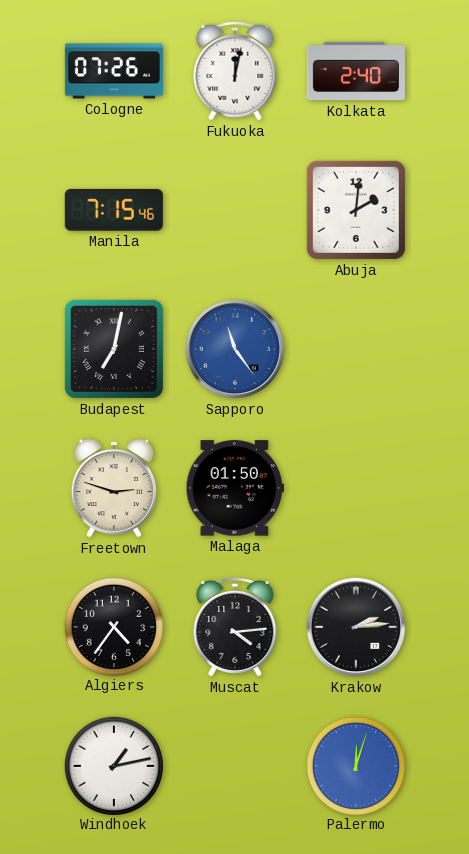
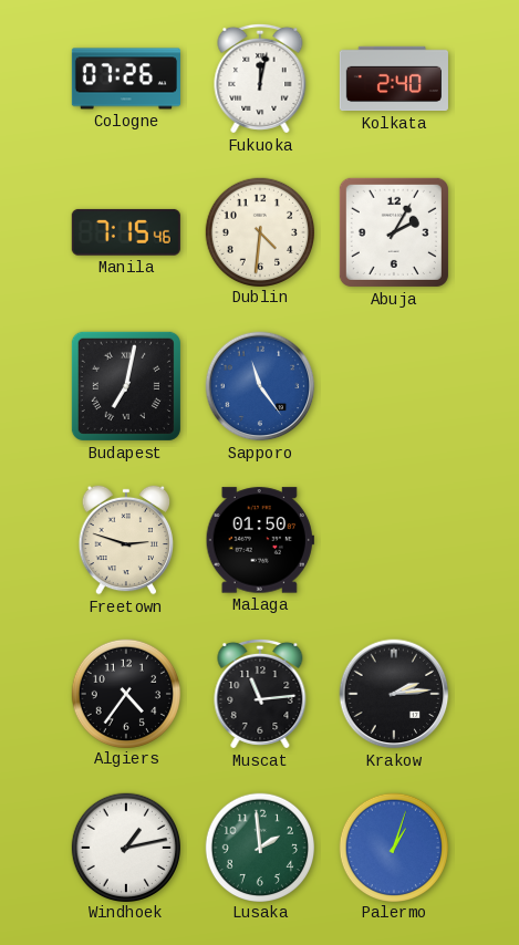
Dublin: none -> 4:31
Abuja: 2:01 -> 2:05
Muscat: 4:14 -> 11:14
Lusaka: none -> 1:59
Palermo: 12:03 -> 1:03
